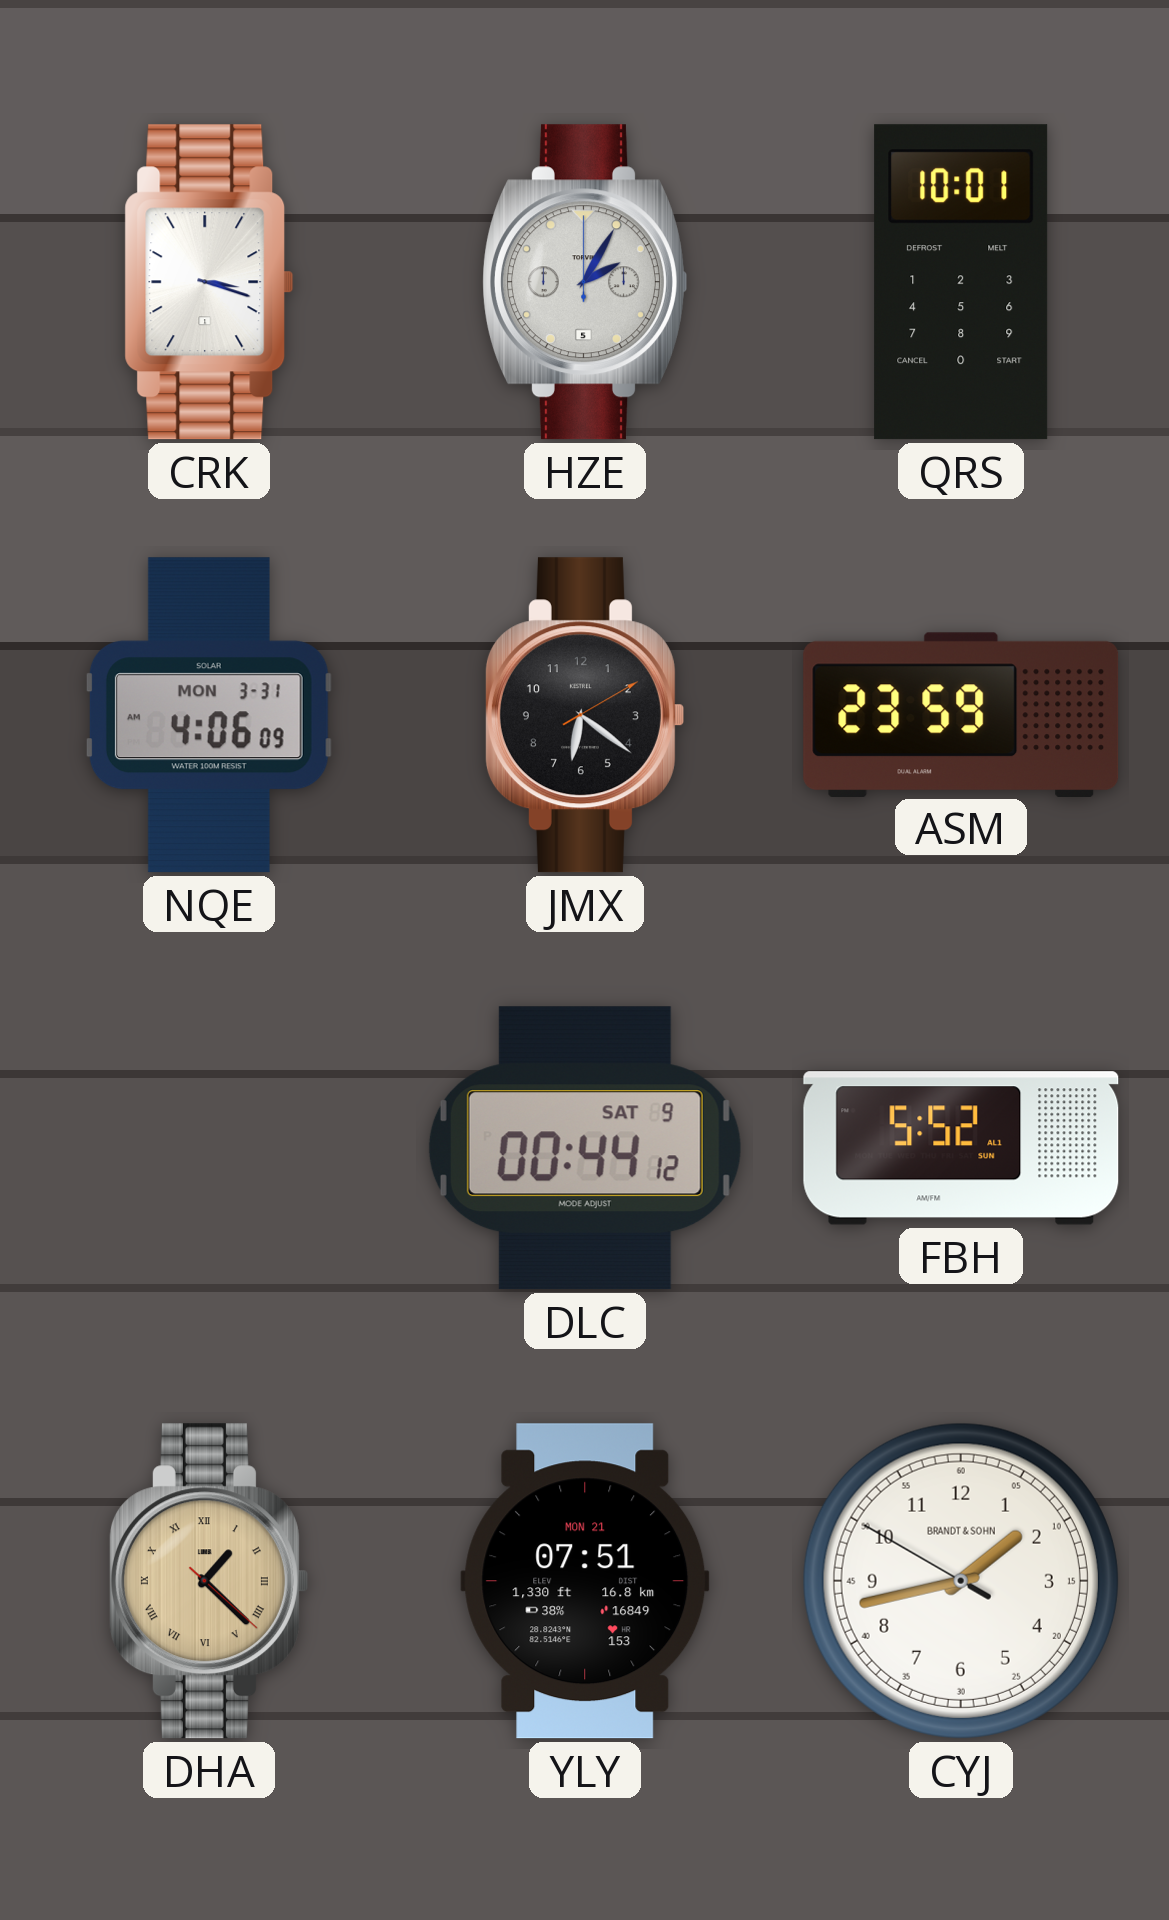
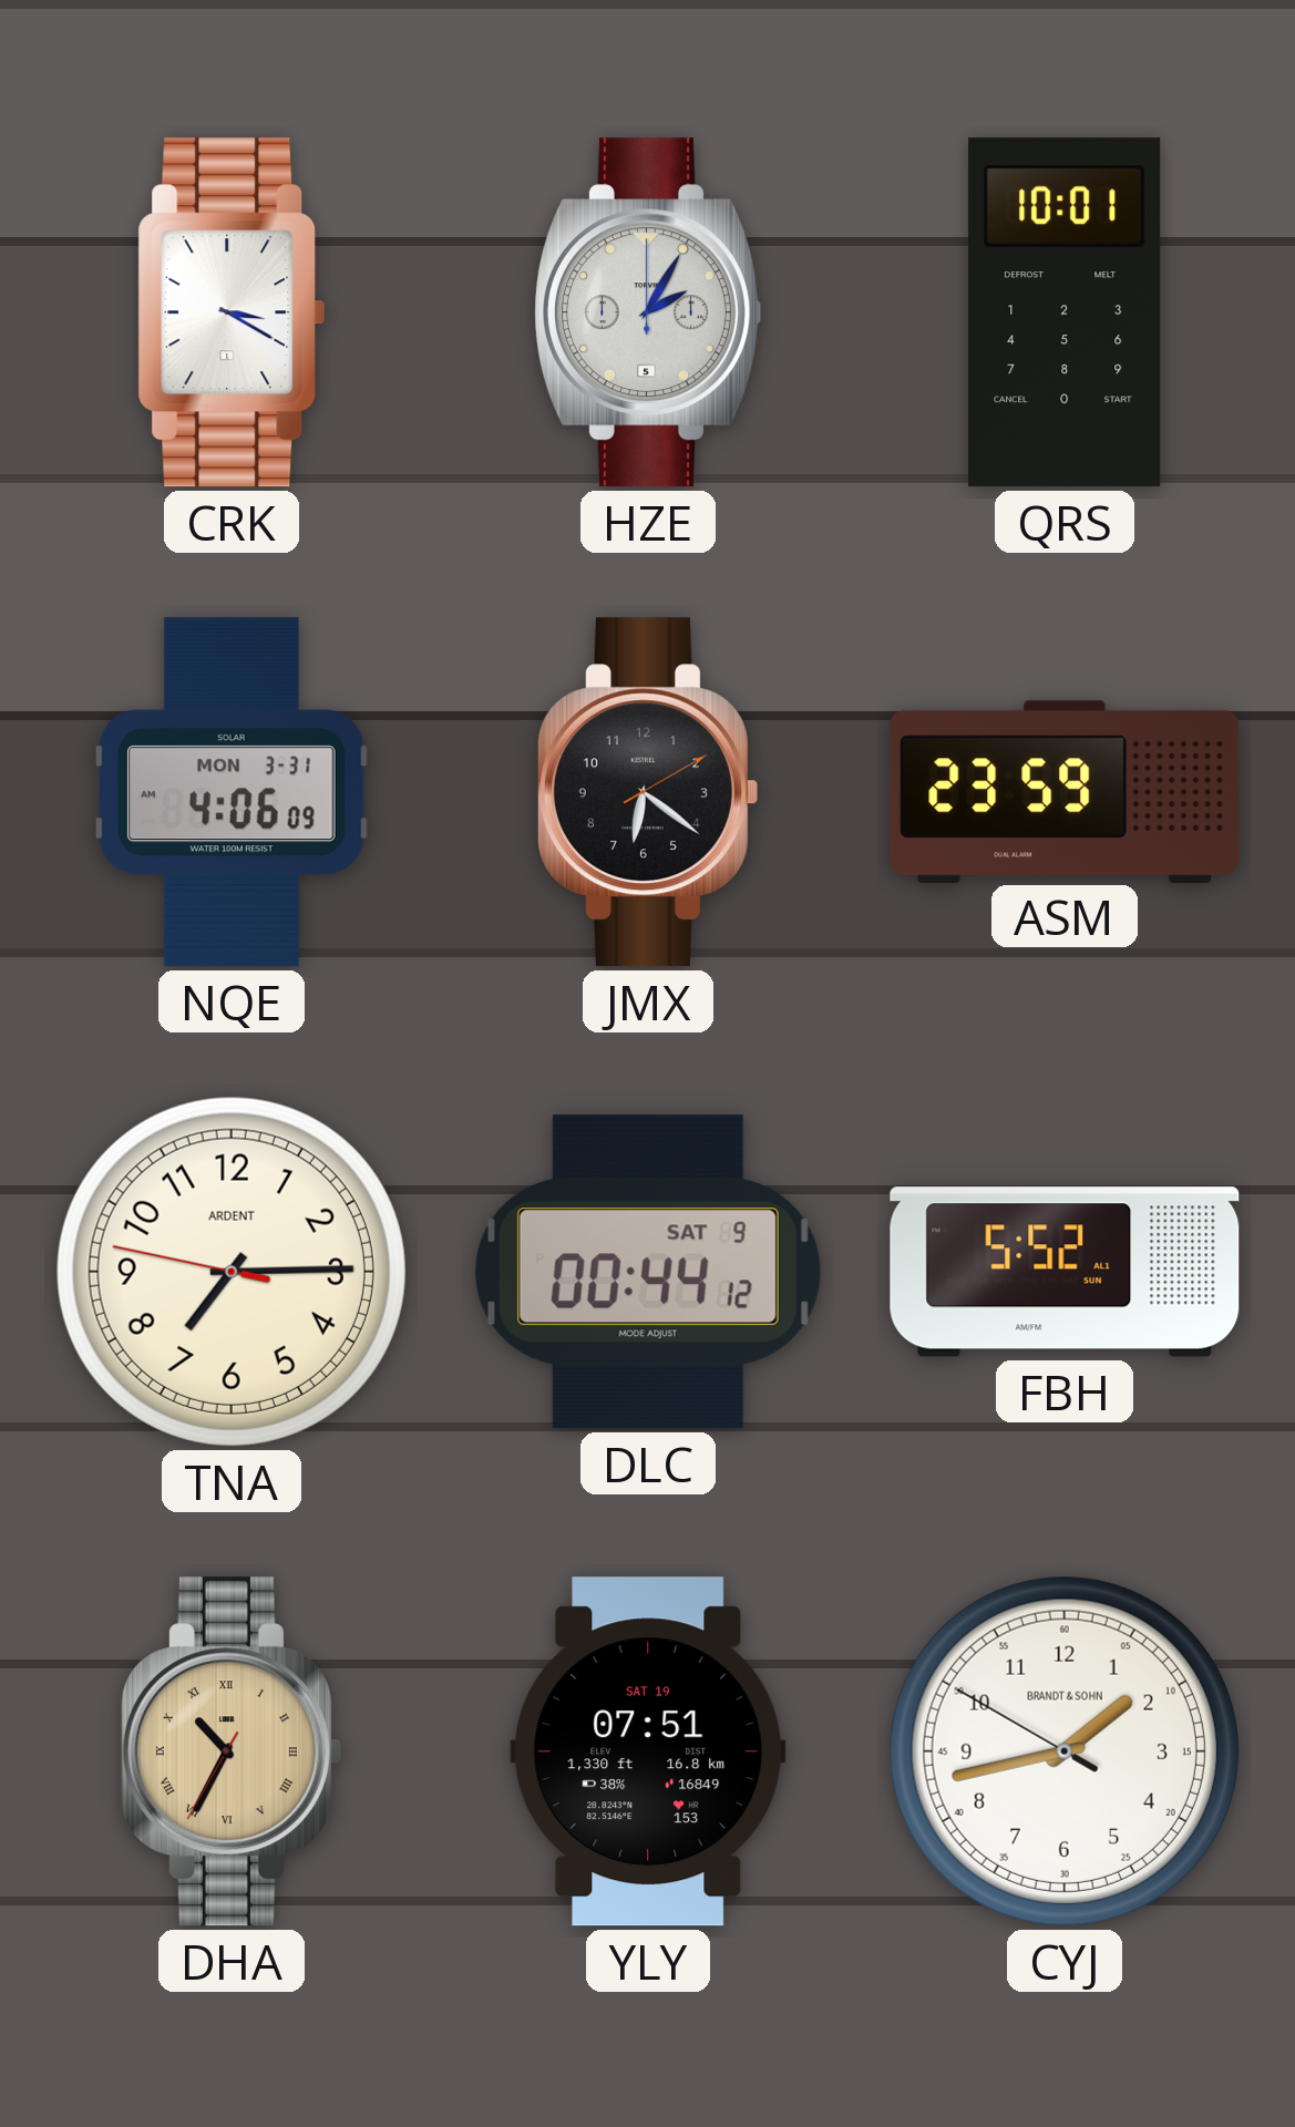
CRK: 3:18 -> 3:20
TNA: none -> 7:14
DHA: 1:22 -> 10:34
YLY date: MON 21 -> SAT 19
